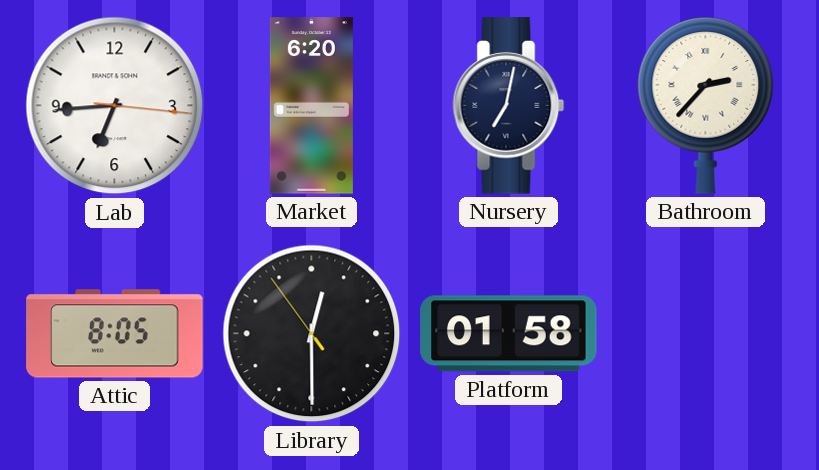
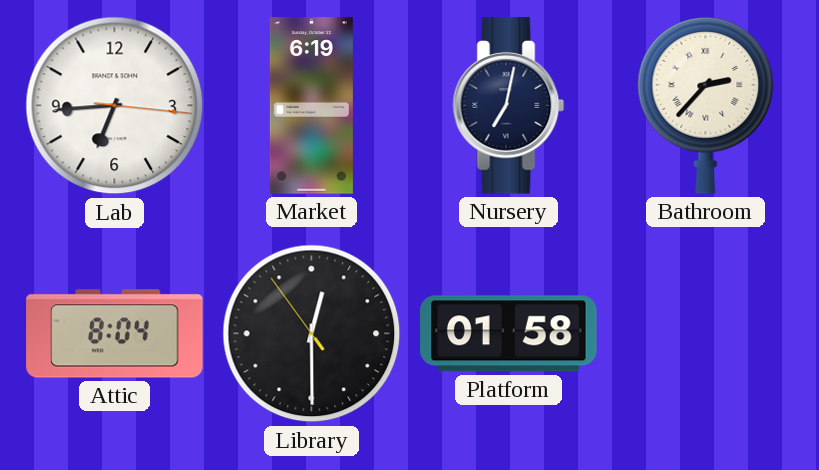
Market: 6:20 -> 6:19
Attic: 8:05 -> 8:04
